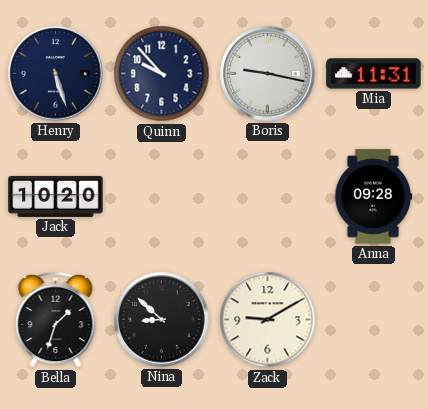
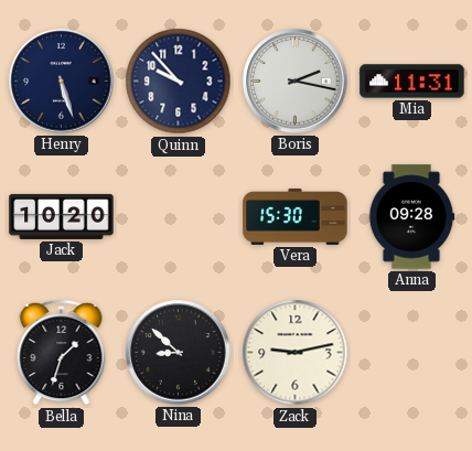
Boris: 9:17 -> 2:17
Vera: none -> 15:30
Zack: 9:10 -> 9:13
